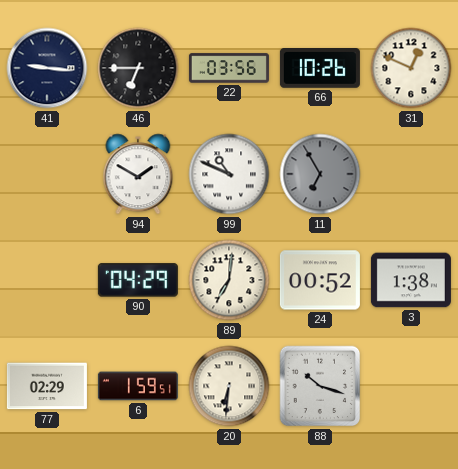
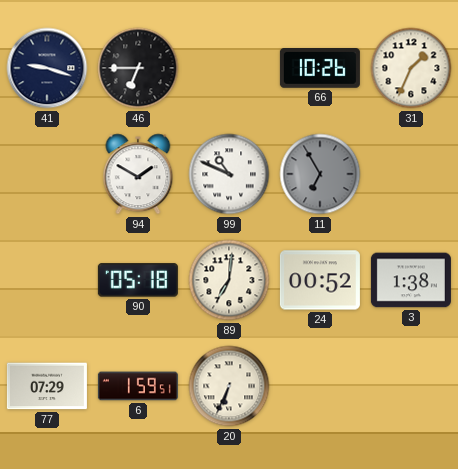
41: 9:16 -> 9:18
22: 03:56 -> none
31: 12:49 -> 1:34
90: 04:29 -> 05:18
77: 02:29 -> 07:29
20: 6:31 -> 6:34
88: 10:18 -> none
